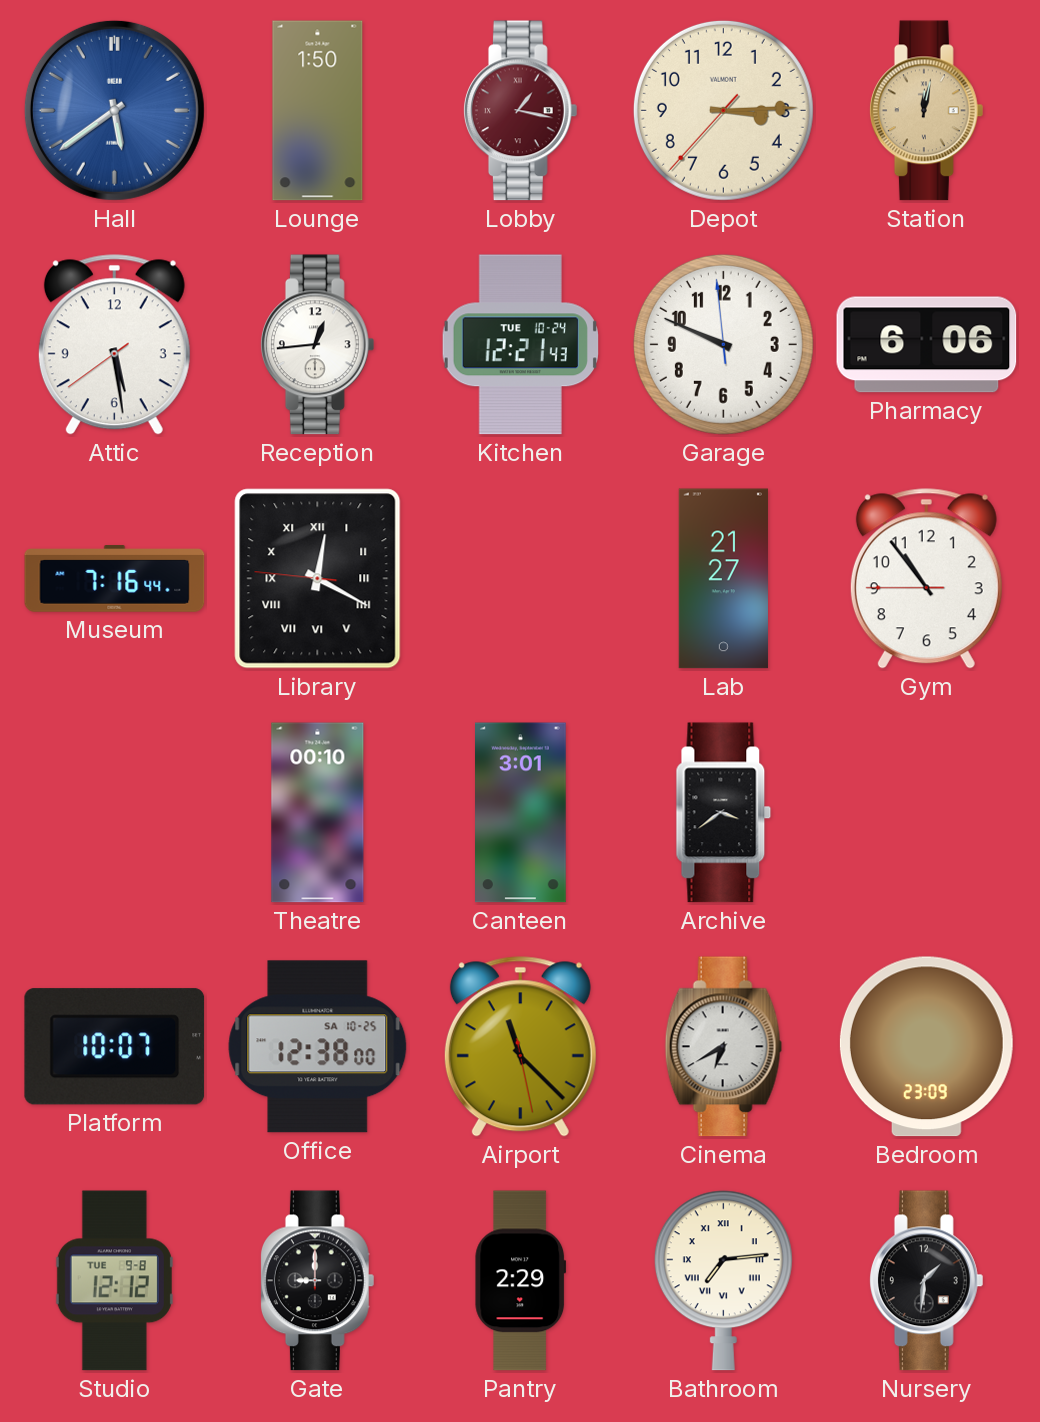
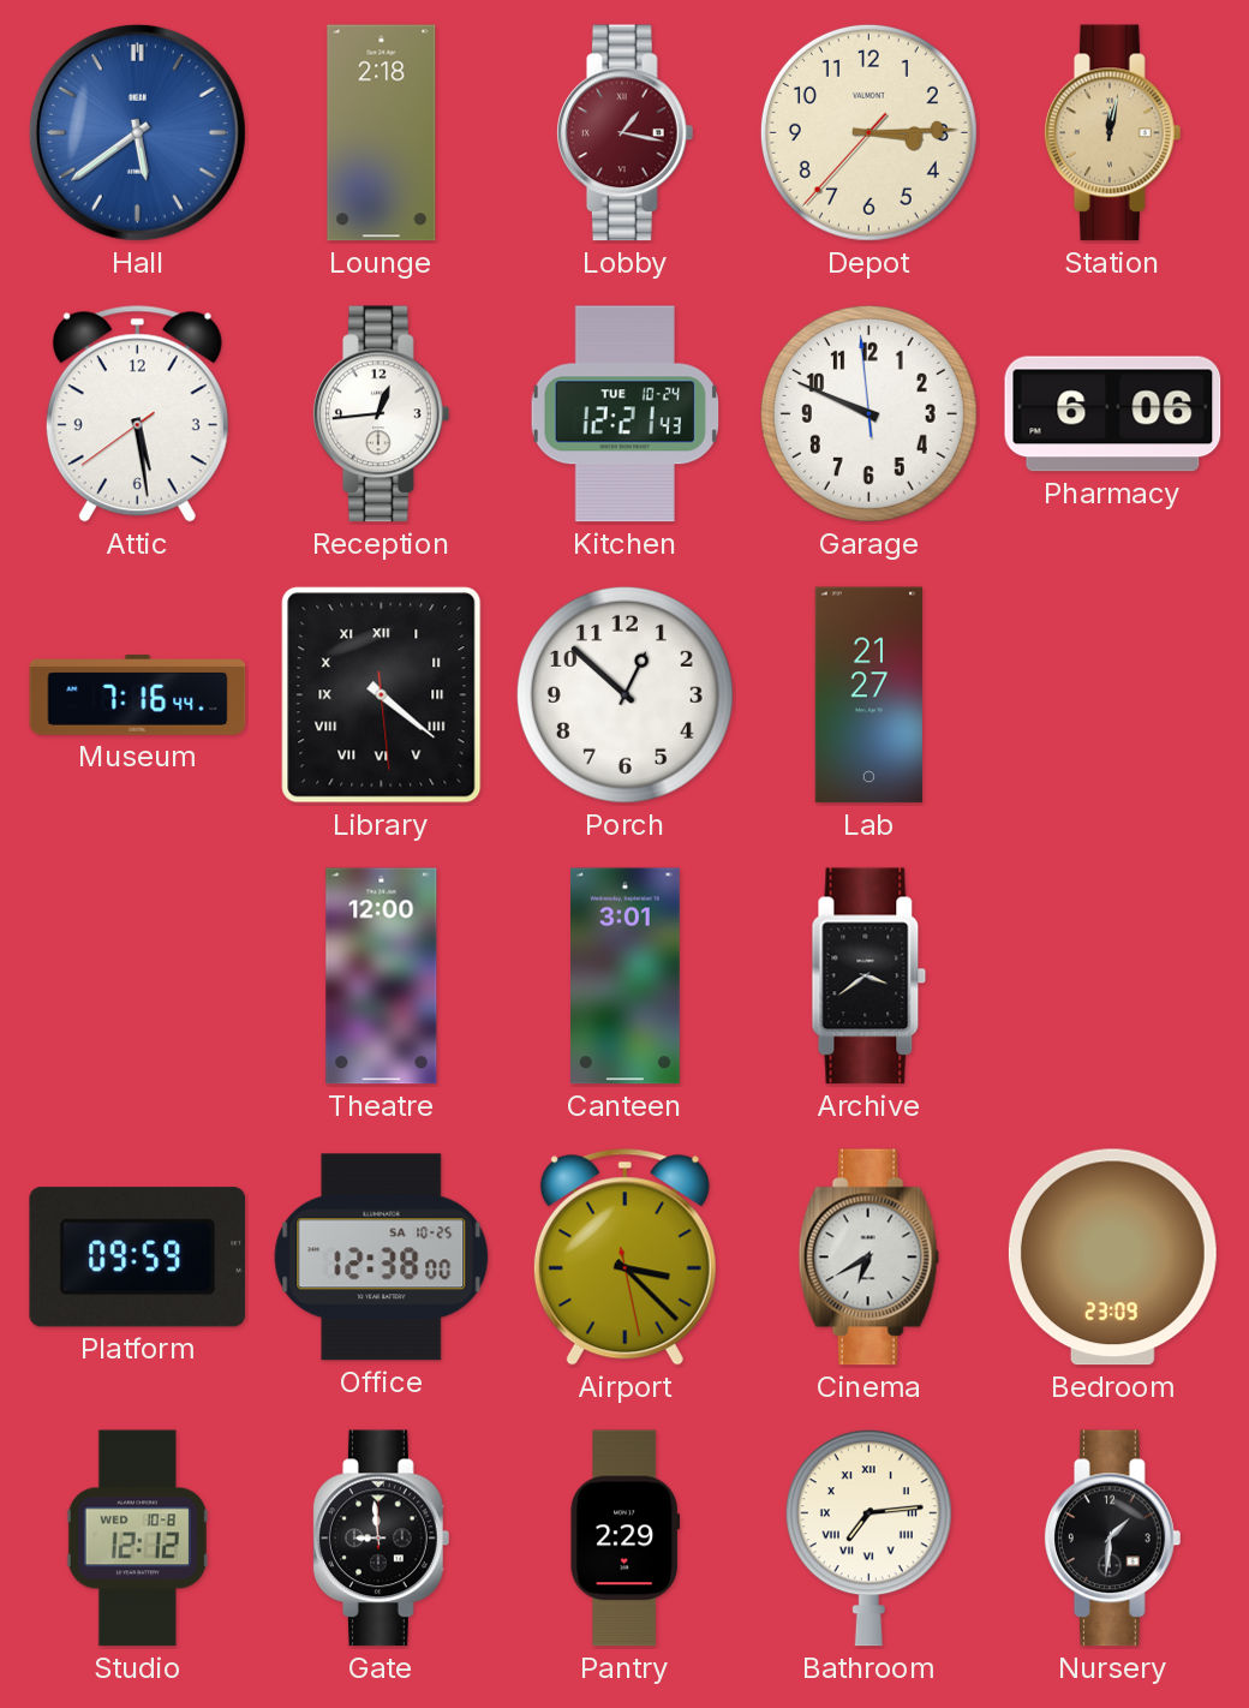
Lounge: 1:50 -> 2:18
Library: 12:19 -> 4:21
Porch: none -> 12:52
Gym: 10:53 -> none
Theatre: 00:10 -> 12:00
Platform: 10:07 -> 09:59
Airport: 11:22 -> 3:22
Studio date: TUE 9-8 -> WED 10-8
Gate: 9:00 -> 8:59
